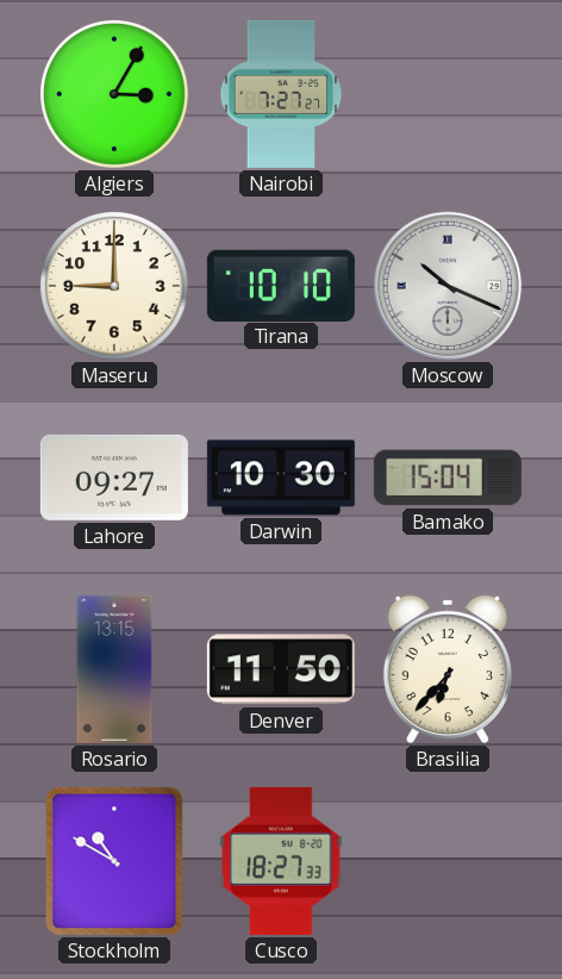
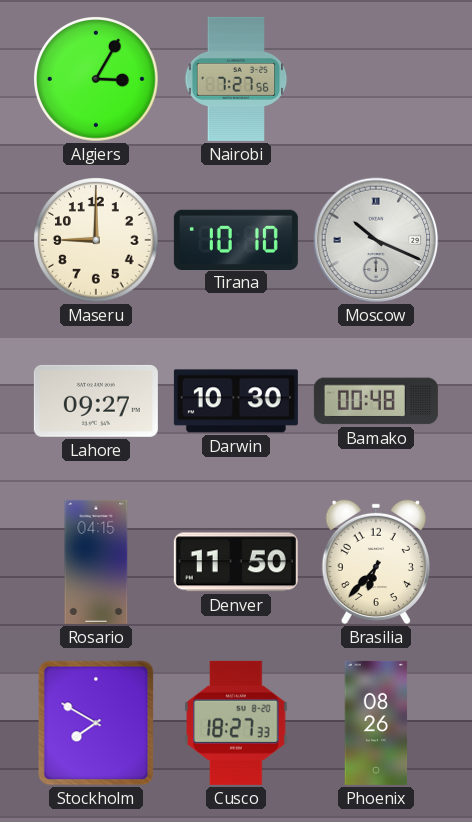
Nairobi: 7:27:27 -> 7:27:56
Bamako: 15:04 -> 00:48
Rosario: 13:15 -> 04:15
Stockholm: 10:50 -> 7:50
Phoenix: none -> 08:26
